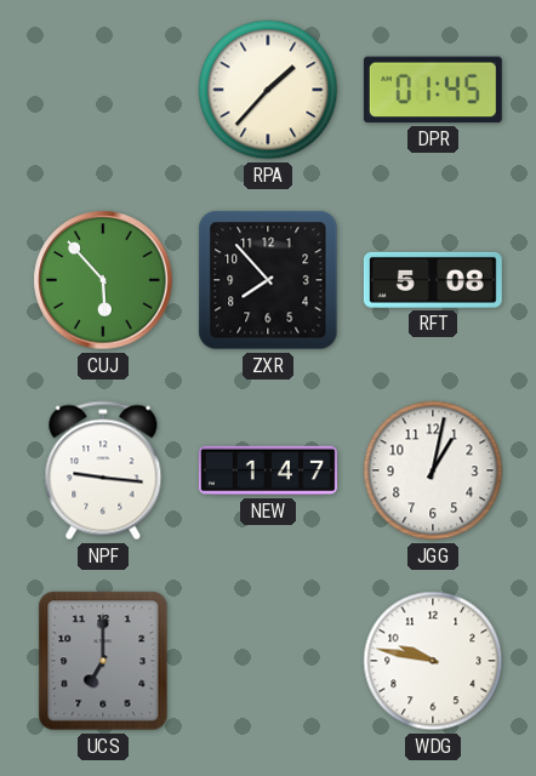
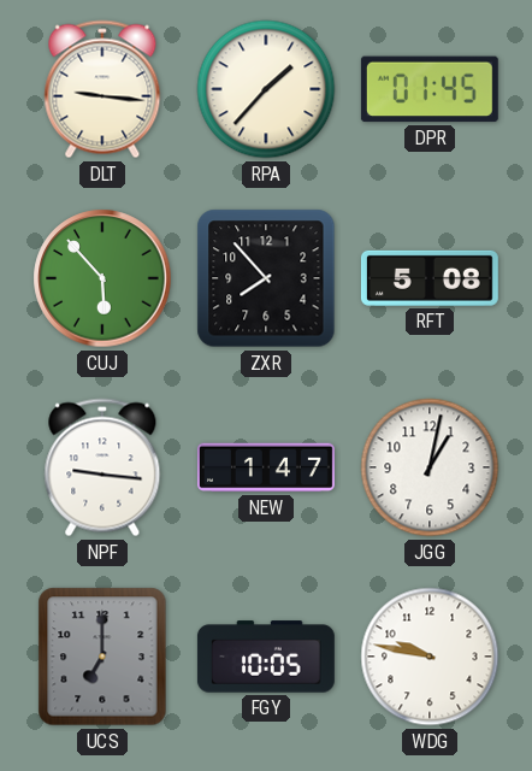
DLT: none -> 9:16
FGY: none -> 10:05
